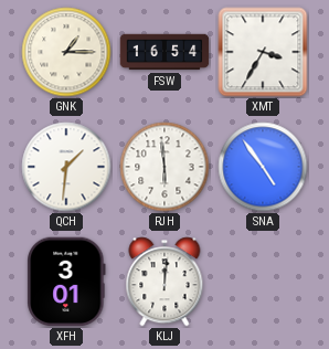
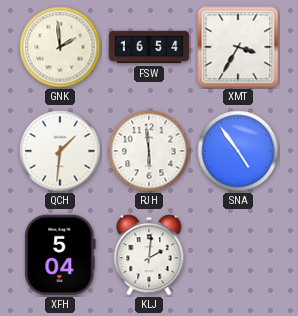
GNK: 1:15 -> 1:59
XFH: 3:01 -> 5:04
KLJ: 12:01 -> 2:01
